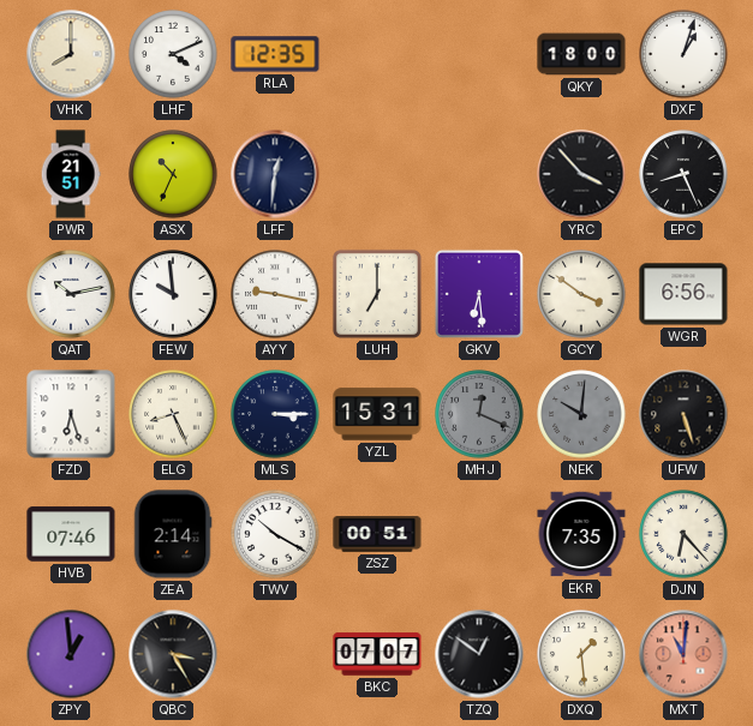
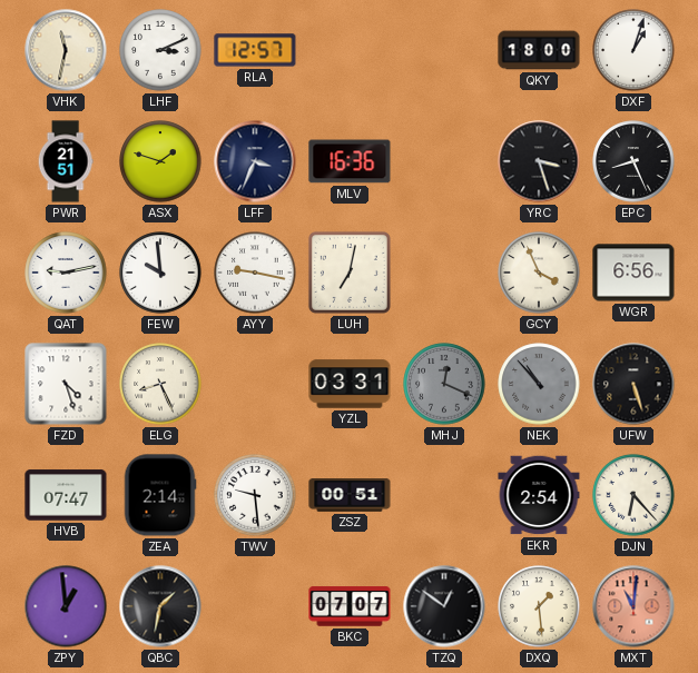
VHK: 8:00 -> 11:32
LHF: 4:11 -> 3:11
RLA: 12:35 -> 12:57
ASX: 10:34 -> 1:48
LFF: 12:31 -> 3:34
MLV: none -> 16:36
YRC: 3:53 -> 3:27
QAT: 10:13 -> 9:13
LUH: 7:00 -> 7:02
GKV: 6:29 -> none
GCY: 3:51 -> 3:56
FZD: 6:27 -> 4:27
MLS: 3:15 -> none
YZL: 15:31 -> 03:31
NEK: 10:01 -> 10:53
HVB: 07:46 -> 07:47
TWV: 10:20 -> 9:29
EKR: 7:35 -> 2:54
QBC: 3:25 -> 1:32
